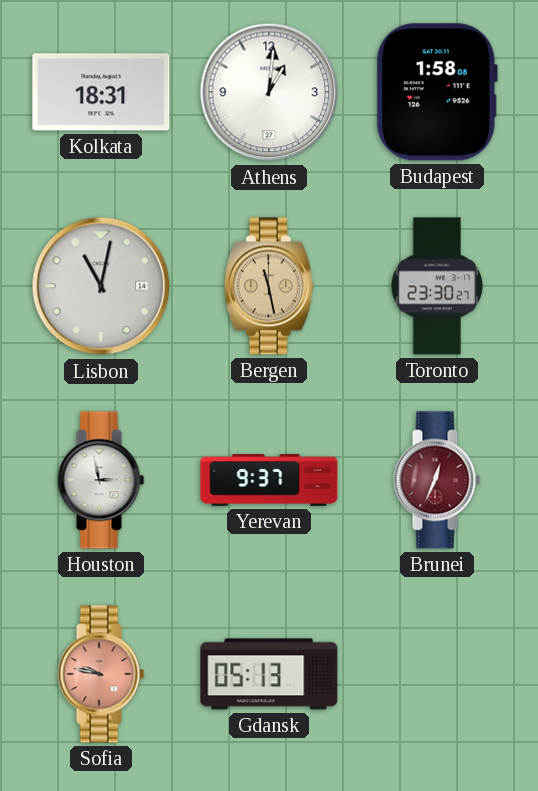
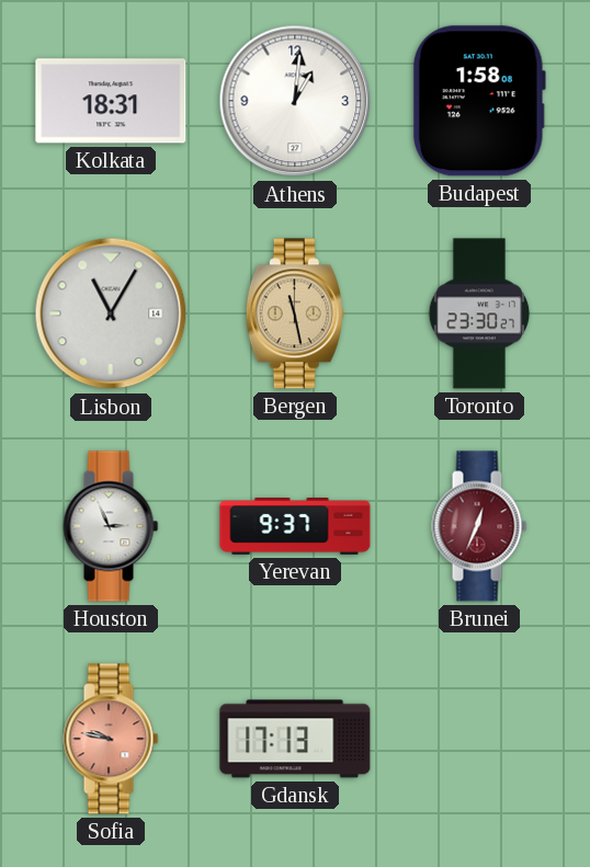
Lisbon: 11:02 -> 11:05
Houston: 2:58 -> 2:56
Gdansk: 05:13 -> 17:13
